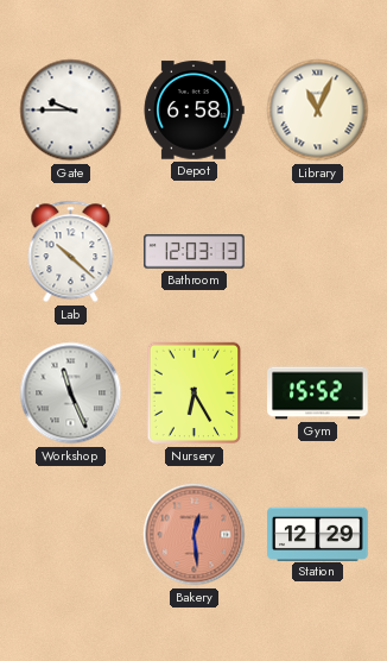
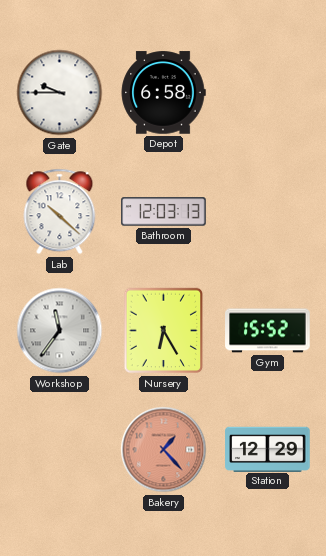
Library: 11:04 -> none
Workshop: 11:26 -> 11:36
Bakery: 12:29 -> 1:23
